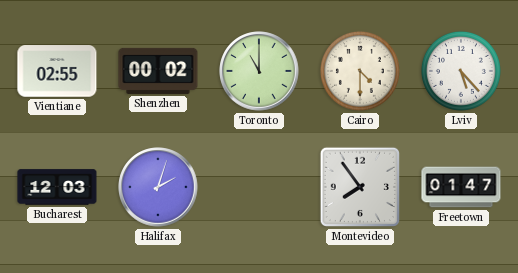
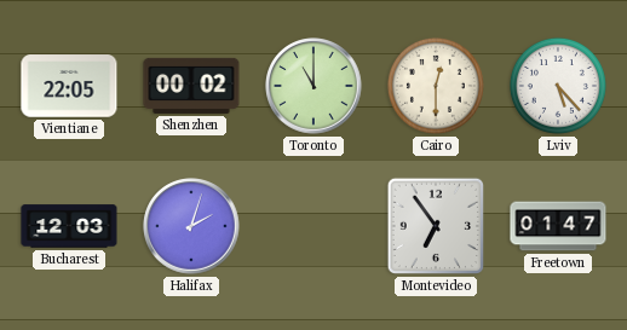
Vientiane: 02:55 -> 22:05
Cairo: 4:30 -> 12:30
Montevideo: 7:54 -> 6:54
